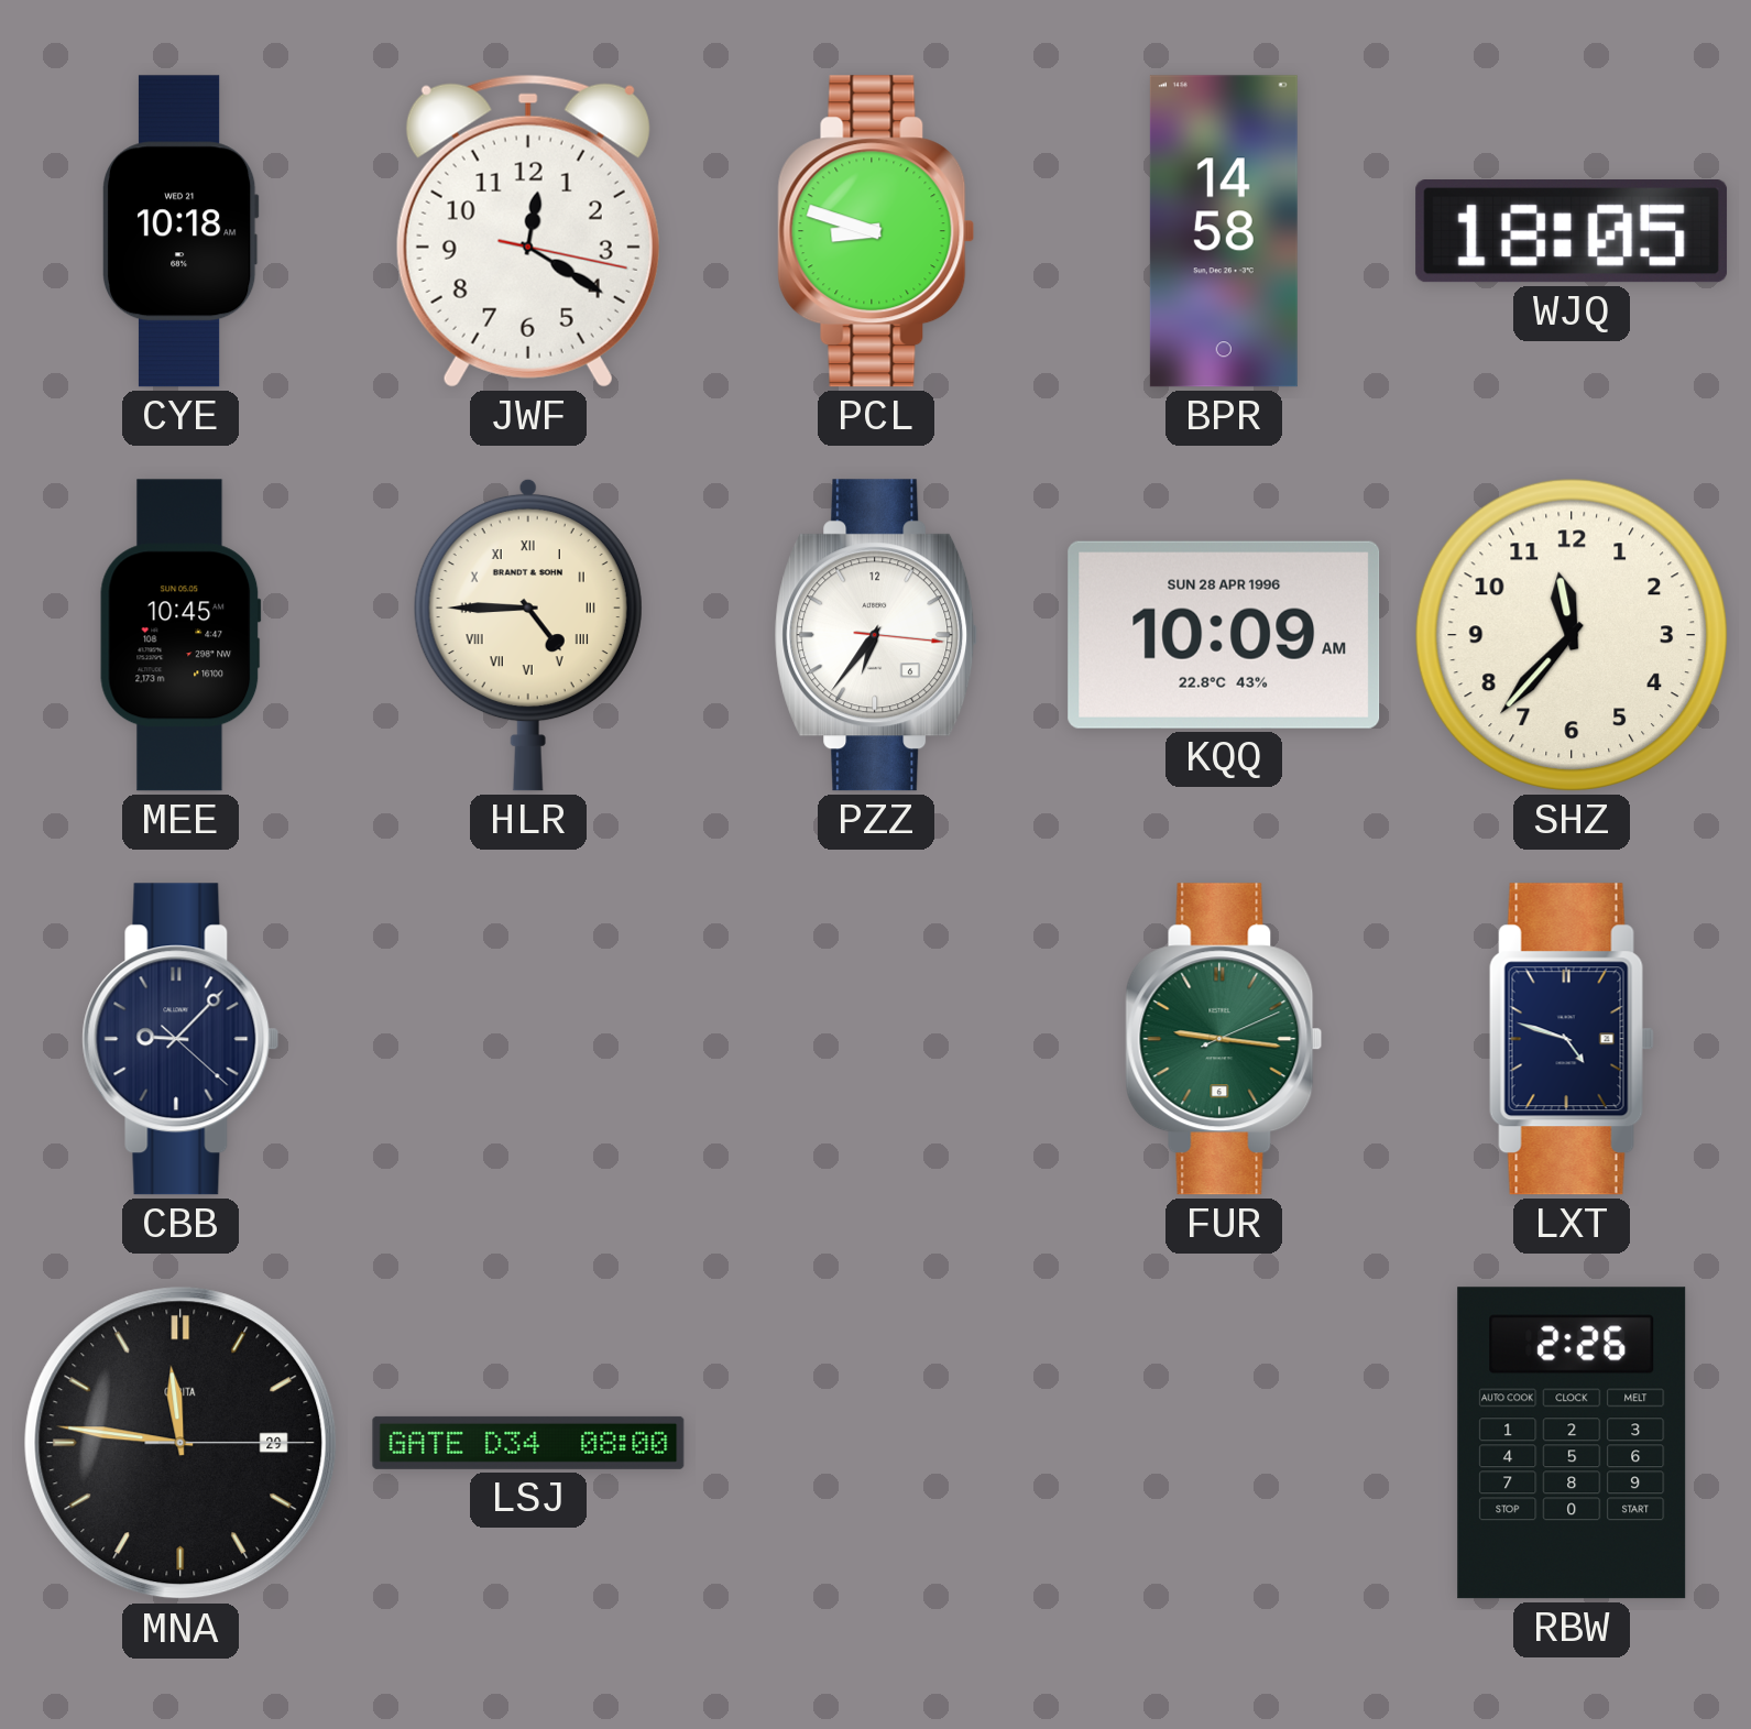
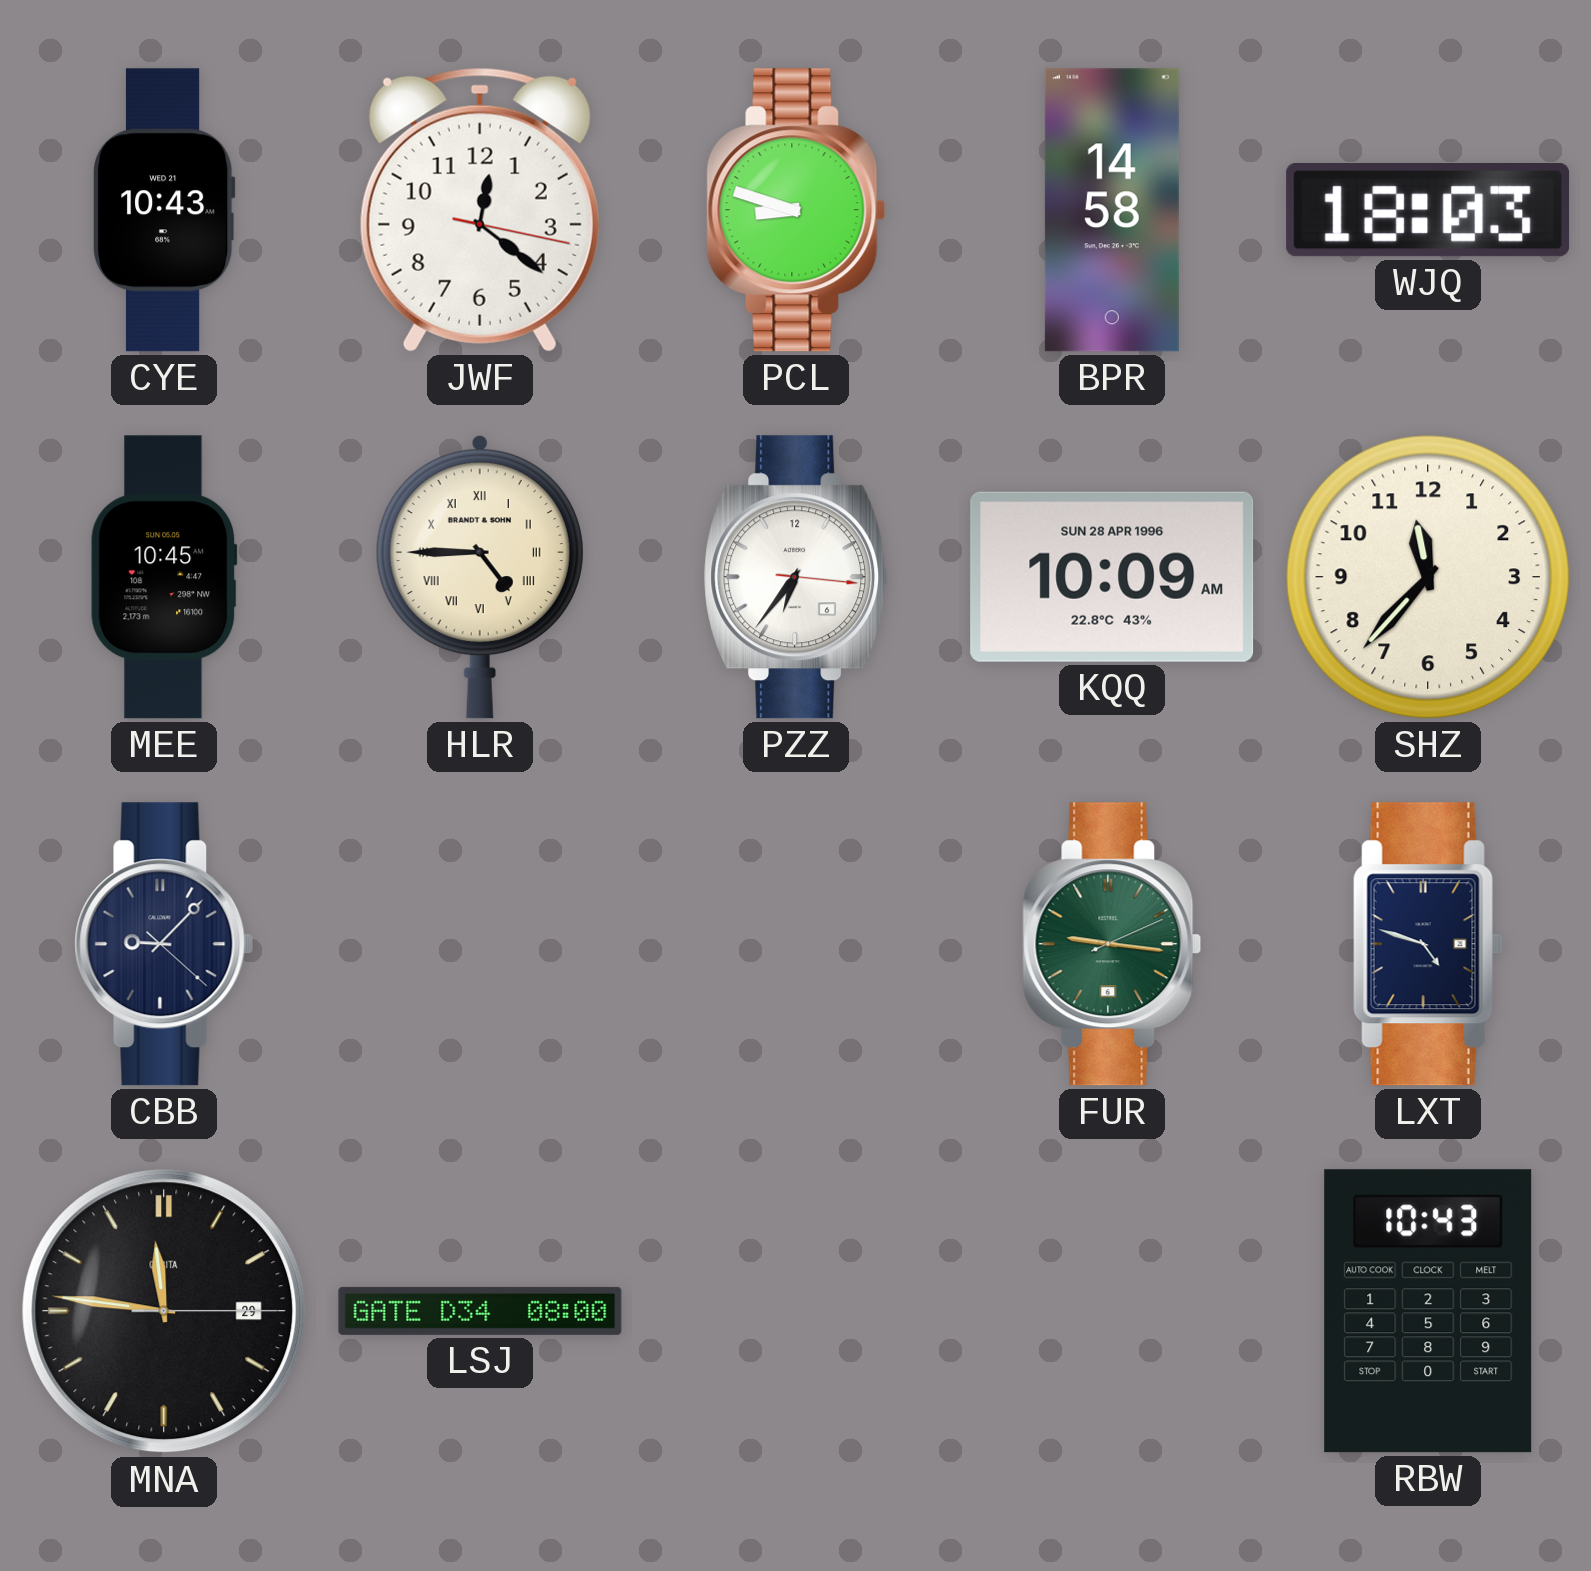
CYE: 10:18 -> 10:43
JWF: 12:20 -> 12:21
WJQ: 18:05 -> 18:03
RBW: 2:26 -> 10:43
